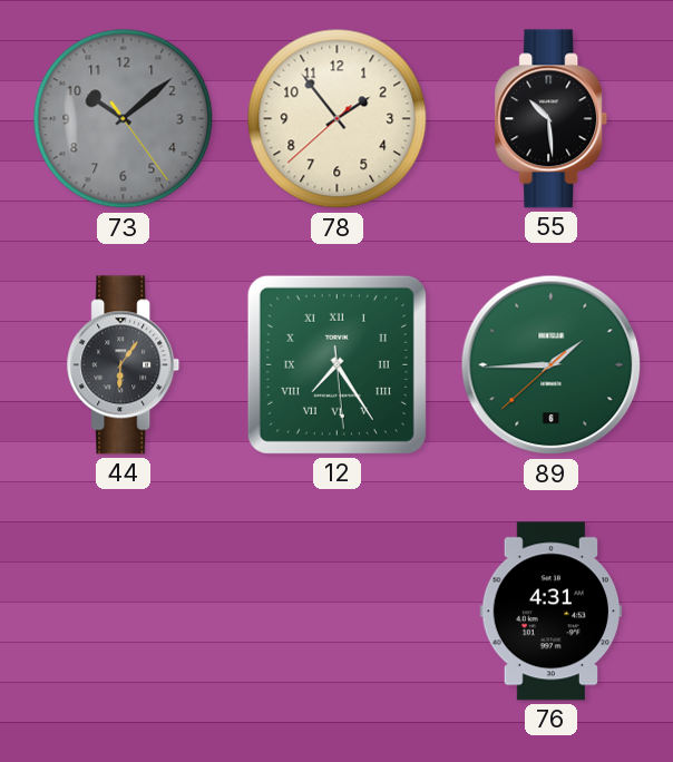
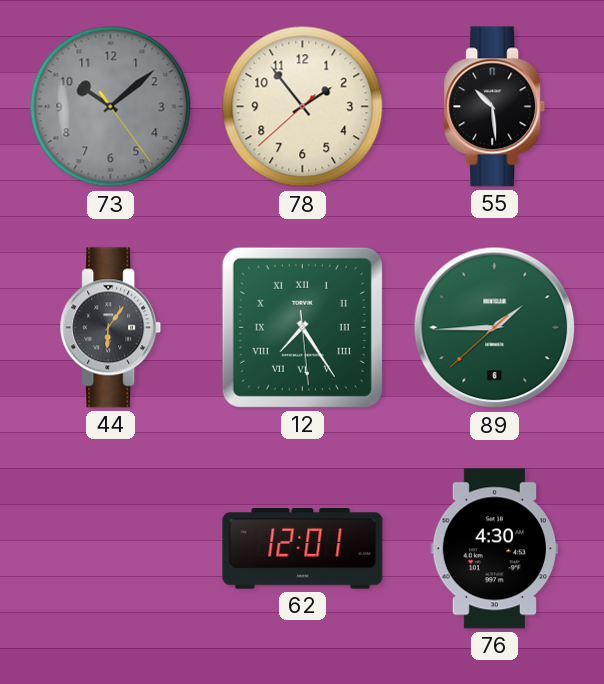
62: none -> 12:01
76: 4:31 -> 4:30
